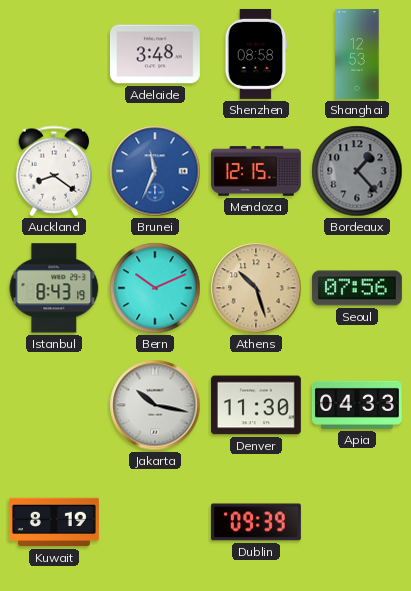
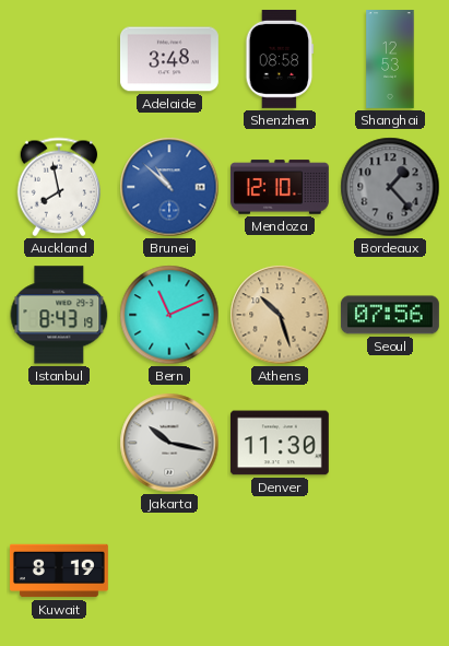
Auckland: 8:21 -> 7:58
Brunei: 11:34 -> 10:52
Mendoza: 12:15 -> 12:10
Bern: 10:11 -> 11:11
Apia: 04:33 -> none
Dublin: 09:39 -> none
